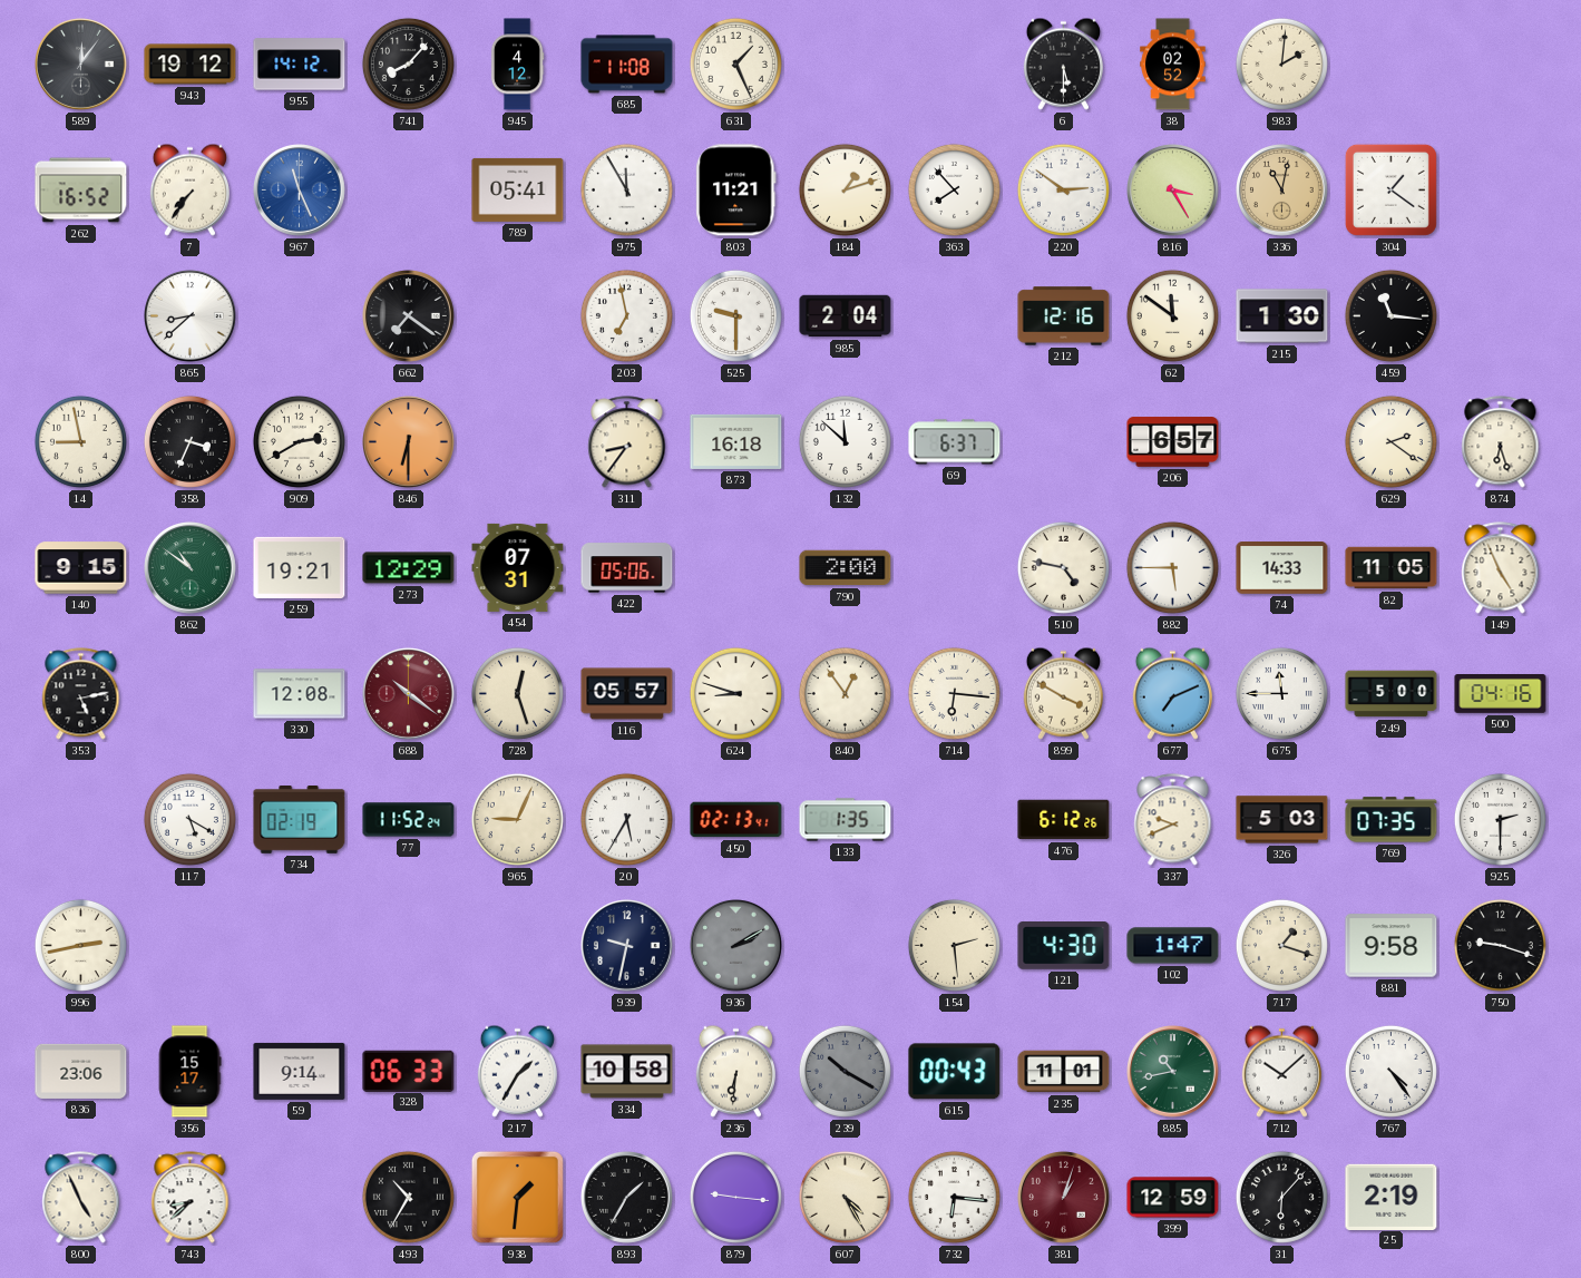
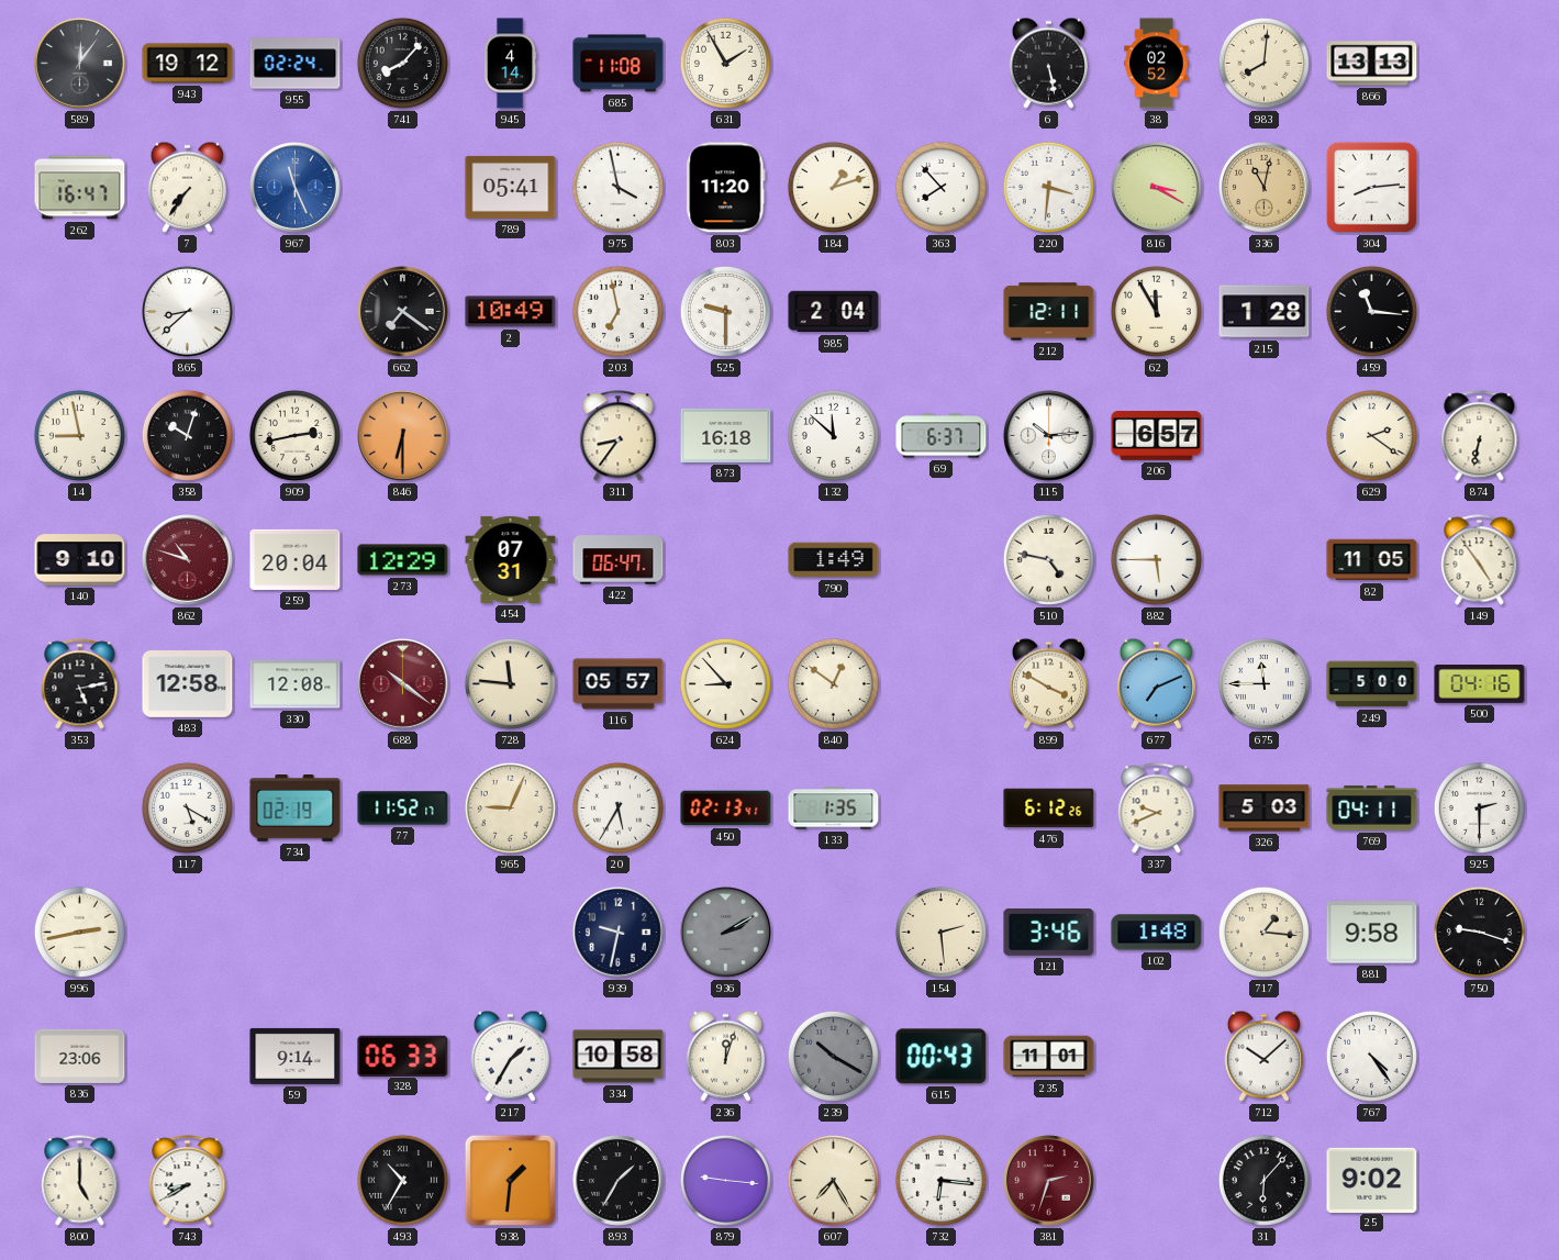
955: 14:12 -> 02:24
945: 4:12 -> 4:14
631: 1:26 -> 1:55
6: 5:30 -> 5:28
983: 2:01 -> 8:01
866: none -> 13:13
262: 16:52 -> 16:47
975: 11:55 -> 3:58
803: 11:21 -> 11:20
220: 2:51 -> 3:31
816: 3:25 -> 3:20
304: 1:21 -> 8:14
2: none -> 10:49
212: 12:16 -> 12:11
62: 11:51 -> 11:55
215: 1:30 -> 1:28
358: 3:34 -> 10:03
909: 2:40 -> 2:43
115: none -> 10:14
874: 6:27 -> 6:32
140: 9:15 -> 9:10
862: 10:51 -> 10:48
862 dial: green -> burgundy
259: 19:21 -> 20:04
422: 05:06 -> 06:47
790: 2:00 -> 1:49
74: 14:33 -> none
149: 4:56 -> 4:54
483: none -> 12:58
728: 12:27 -> 11:46
624: 8:48 -> 8:53
840: 12:54 -> 12:51
714: 6:16 -> none
77: 11:52:24 -> 11:52:17
769: 07:35 -> 04:11
121: 4:30 -> 3:46
102: 1:47 -> 1:48
717: 1:18 -> 1:16
356: 15:17 -> none
236: 6:31 -> 12:03
885: 10:43 -> none
800: 4:56 -> 5:00
743: 8:38 -> 8:40
607: 4:25 -> 7:25
381: 1:03 -> 2:33
399: 12:59 -> none
25: 2:19 -> 9:02
